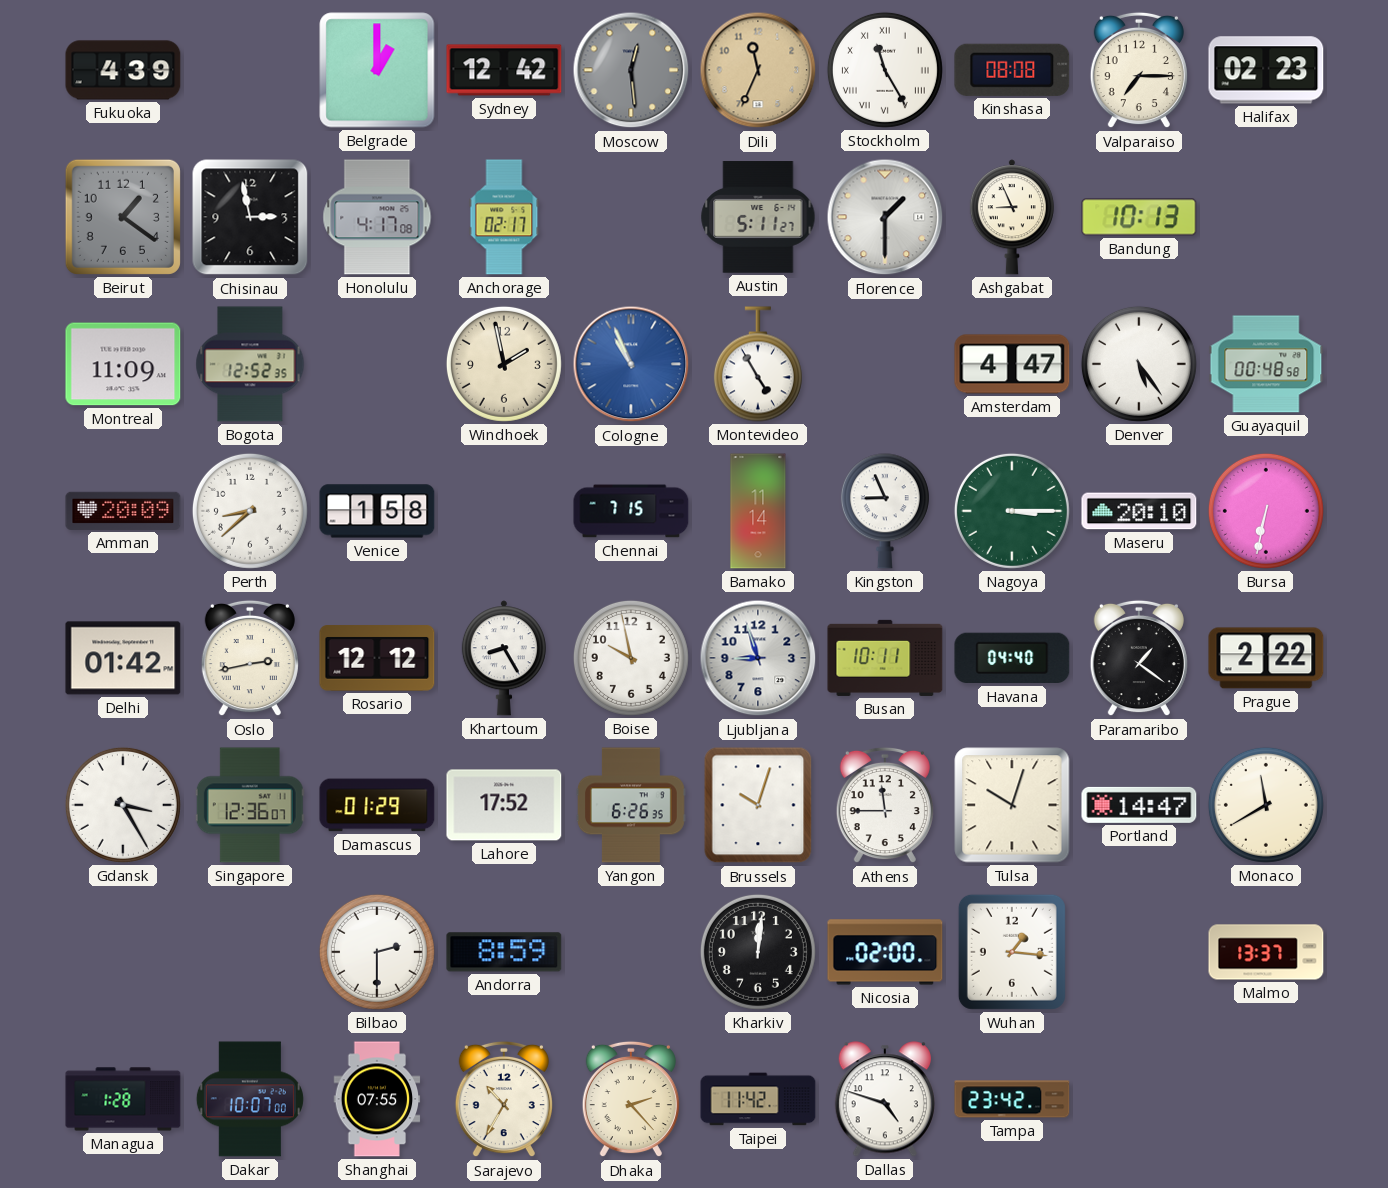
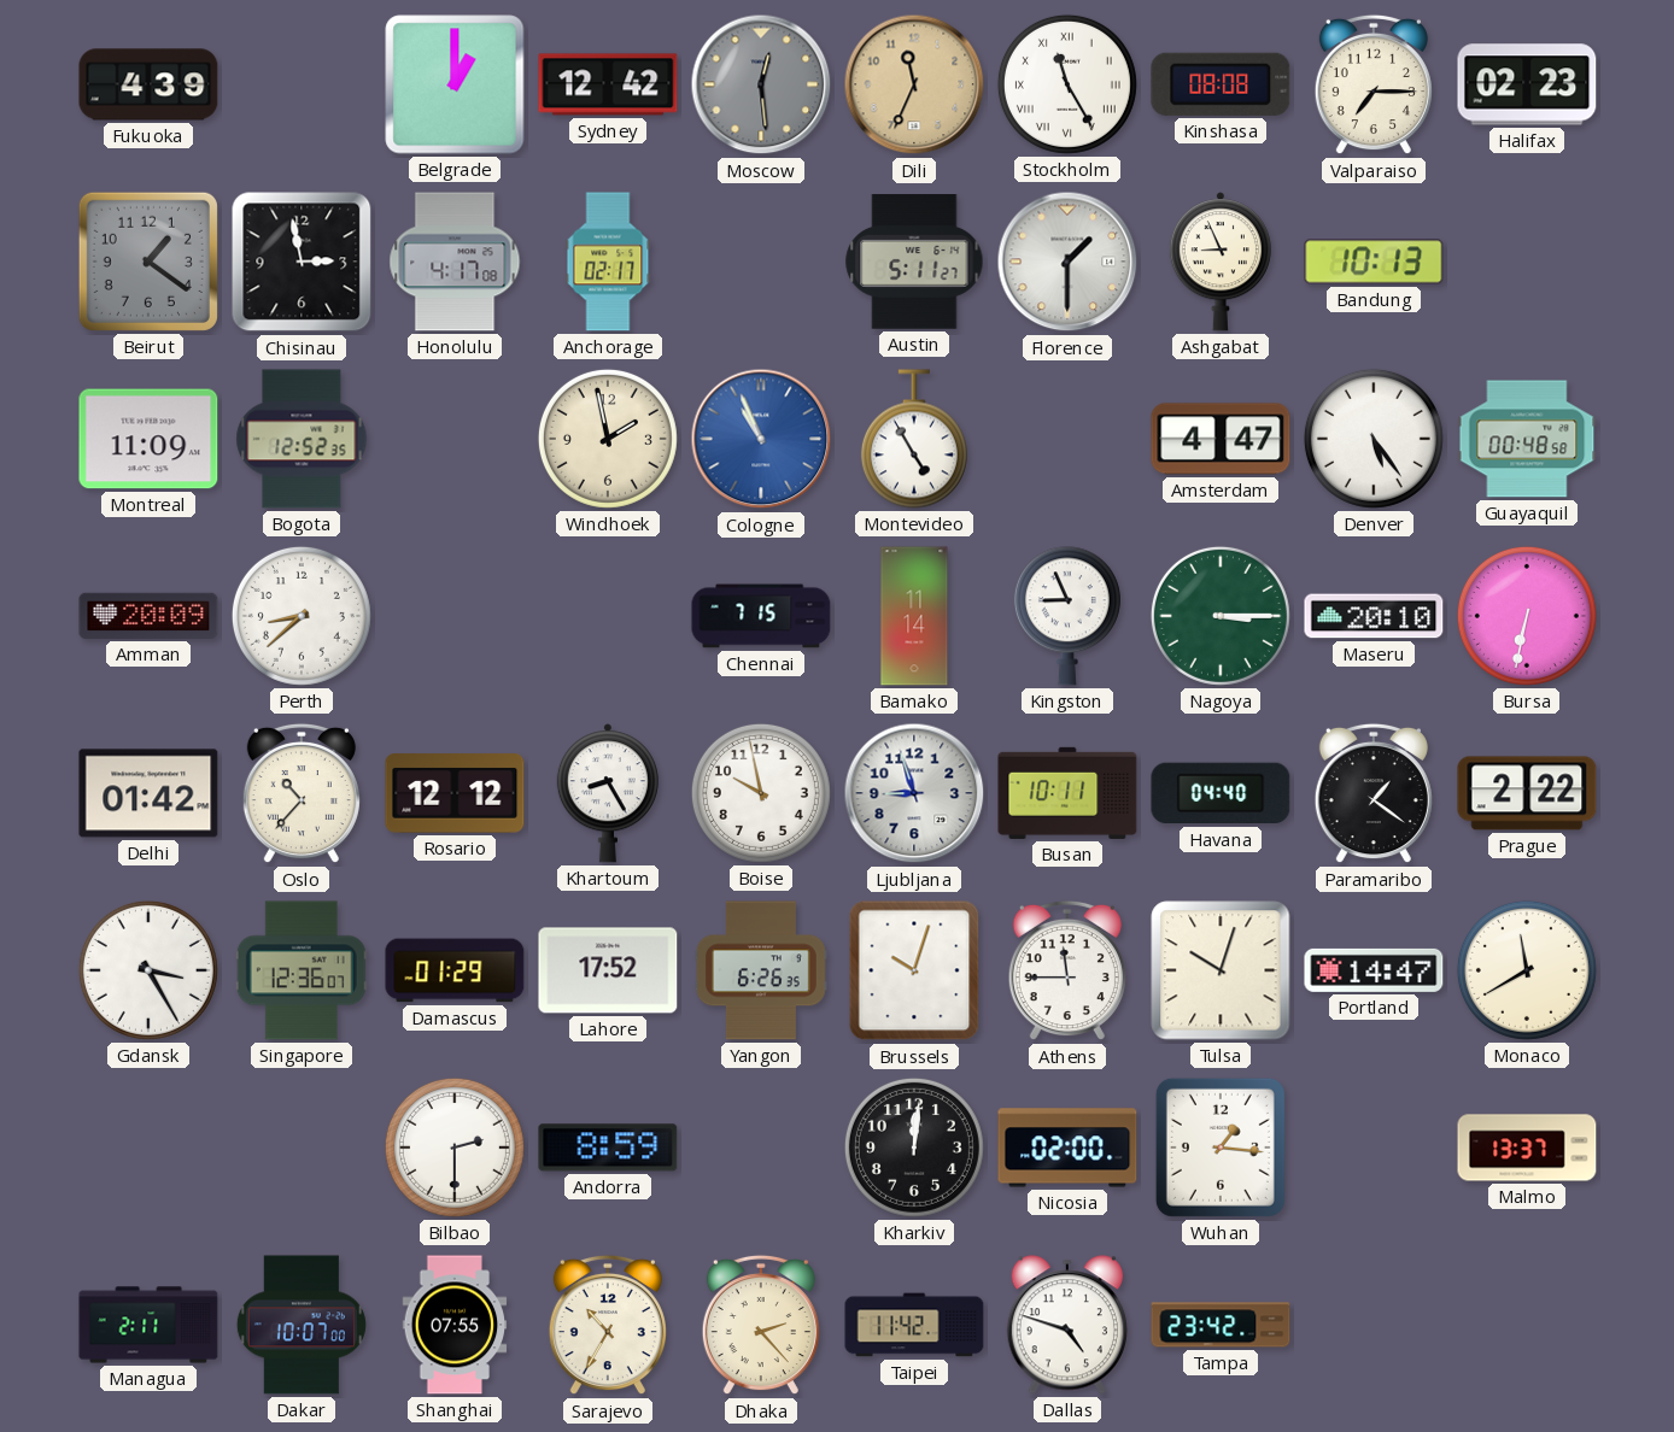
Venice: 1:58 -> none
Oslo: 2:43 -> 10:37
Managua: 1:28 -> 2:11
